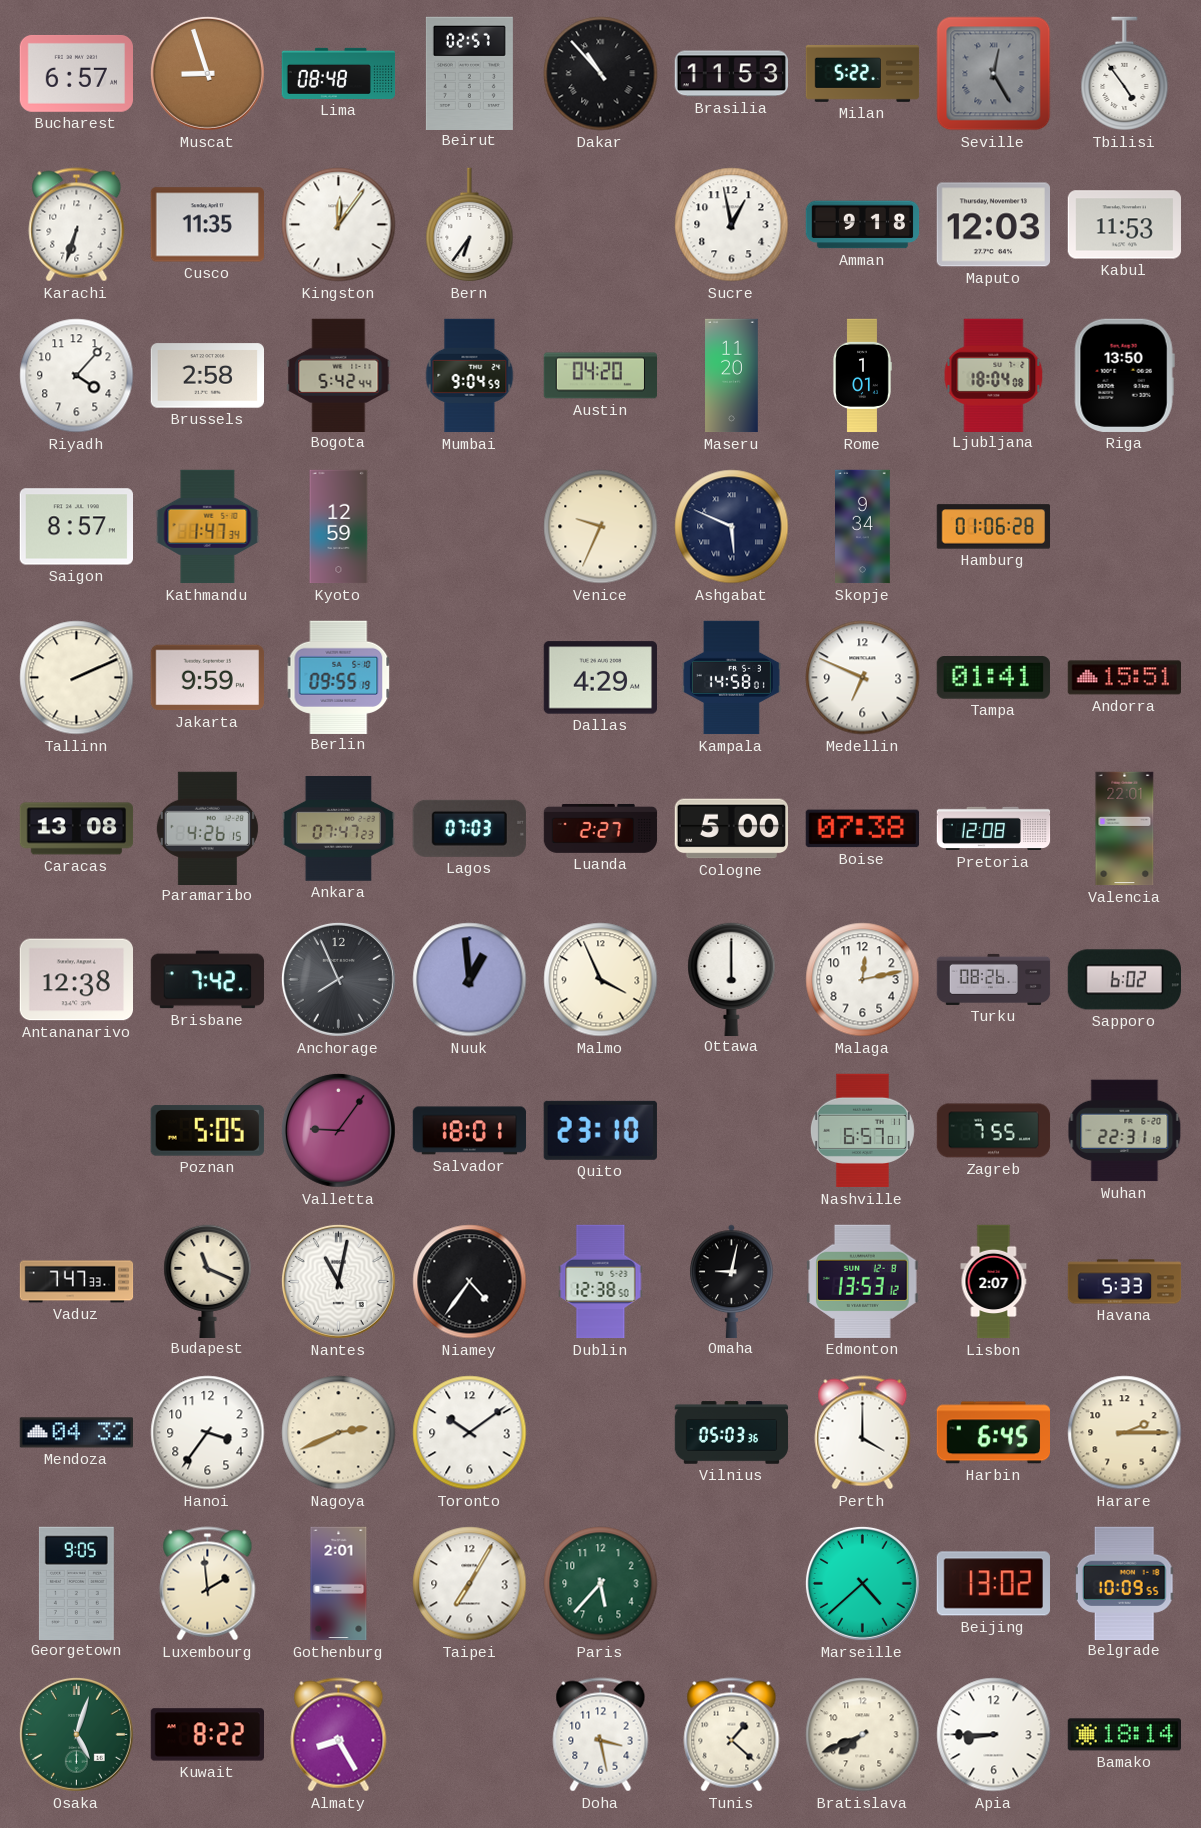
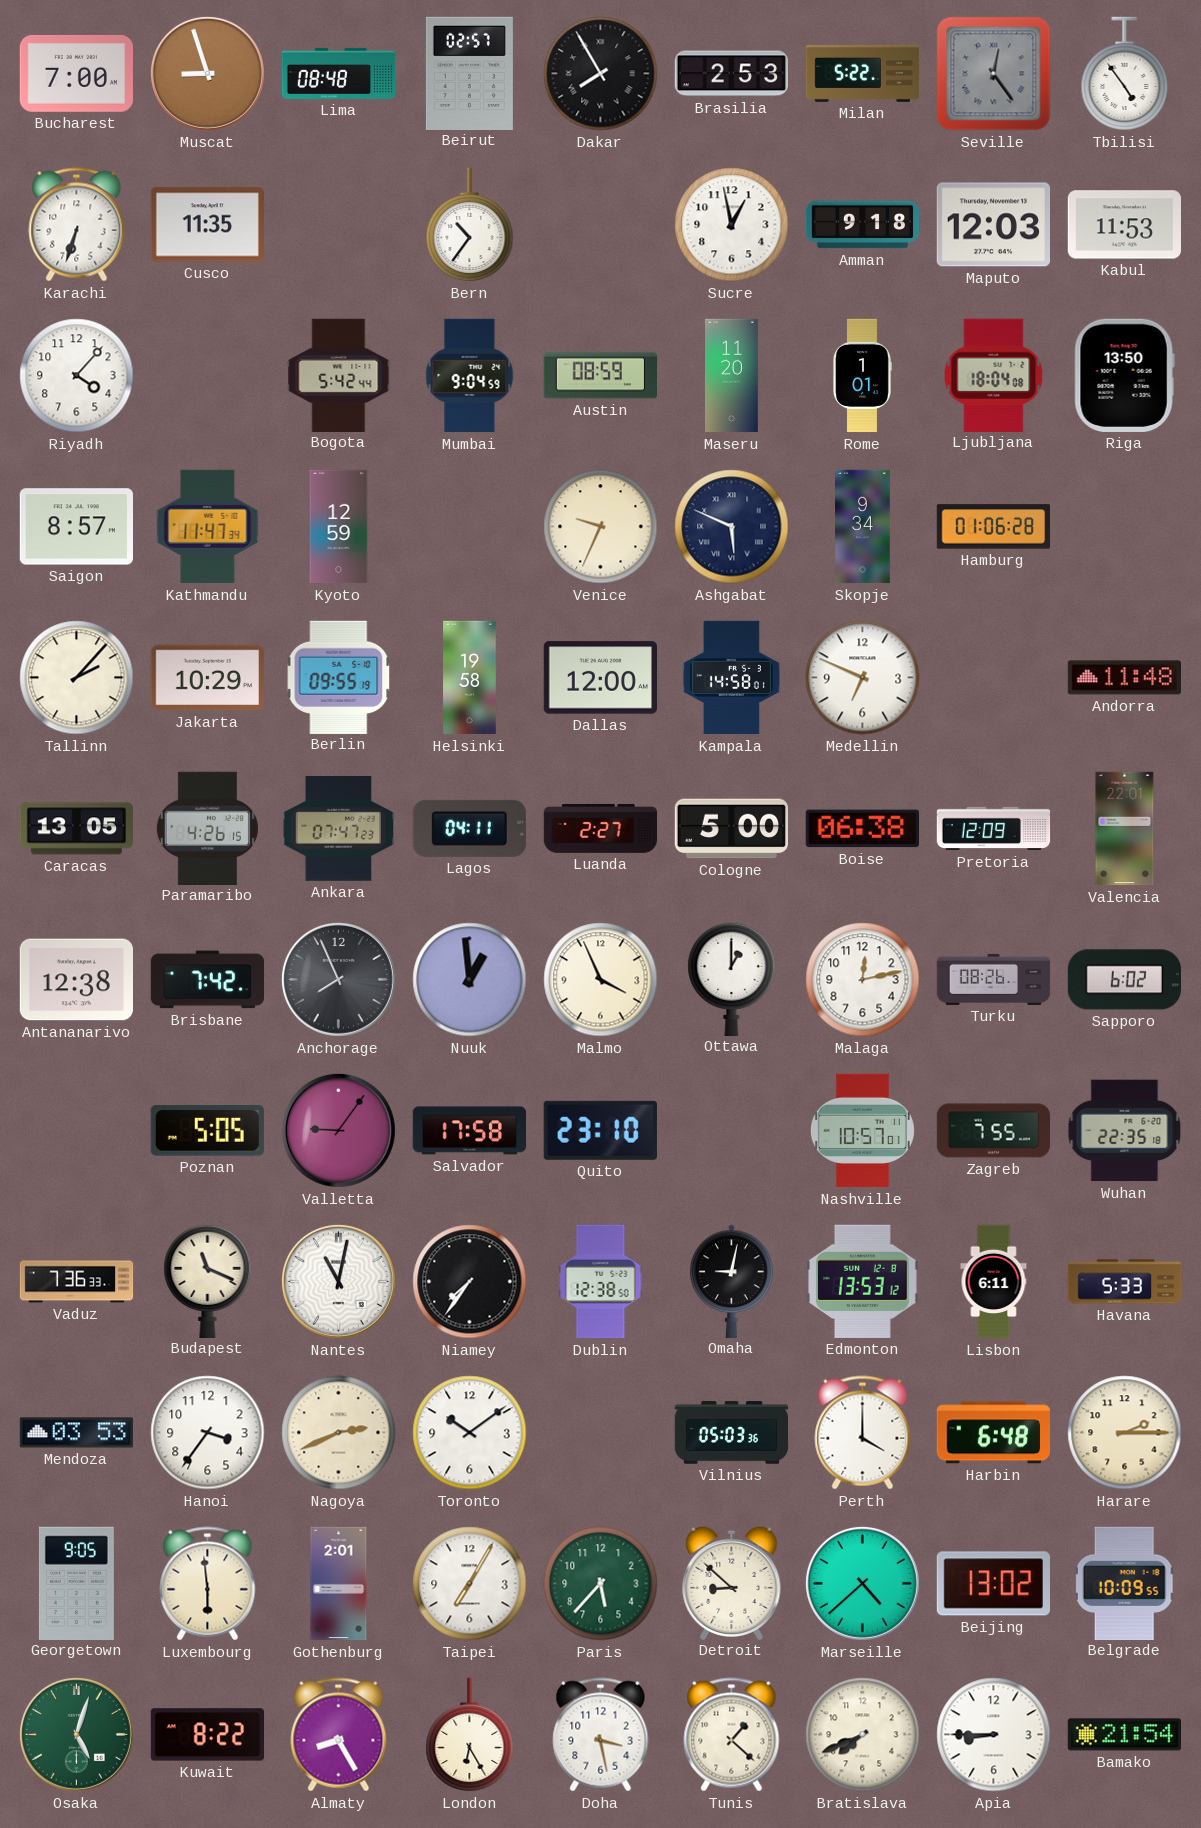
Bucharest: 6:57 -> 7:00
Dakar: 10:53 -> 7:55
Brasilia: 11:53 -> 2:53
Seville: 12:25 -> 12:24
Kingston: 12:06 -> none
Bern: 6:36 -> 10:36
Brussels: 2:58 -> none
Austin: 04:20 -> 08:59
Kathmandu: 1:47 -> 11:47
Tallinn: 2:11 -> 2:07
Jakarta: 9:59 -> 10:29
Helsinki: none -> 19:58
Dallas: 4:29 -> 12:00
Tampa: 01:41 -> none
Andorra: 15:51 -> 11:48
Caracas: 13:08 -> 13:05
Lagos: 07:03 -> 04:11
Boise: 07:38 -> 06:38
Pretoria: 12:08 -> 12:09
Ottawa: 6:00 -> 1:00
Salvador: 18:01 -> 17:58
Nashville: 6:57 -> 10:57
Wuhan: 22:31 -> 22:35
Vaduz: 7:47 -> 7:36
Niamey: 4:36 -> 7:36
Lisbon: 2:07 -> 6:11
Mendoza: 04:32 -> 03:53
Harbin: 6:45 -> 6:48
Luxembourg: 1:59 -> 5:59
Detroit: none -> 8:52
London: none -> 6:25
Bamako: 18:14 -> 21:54
